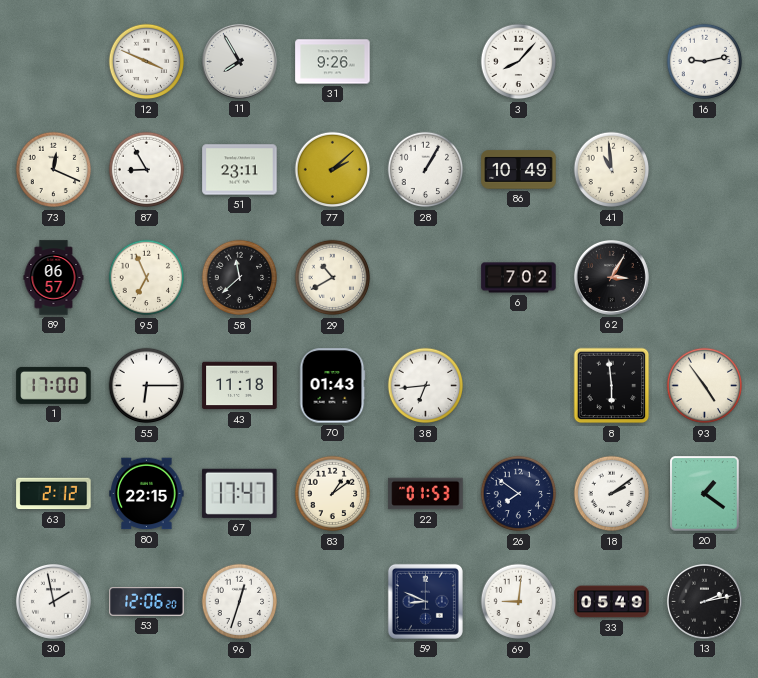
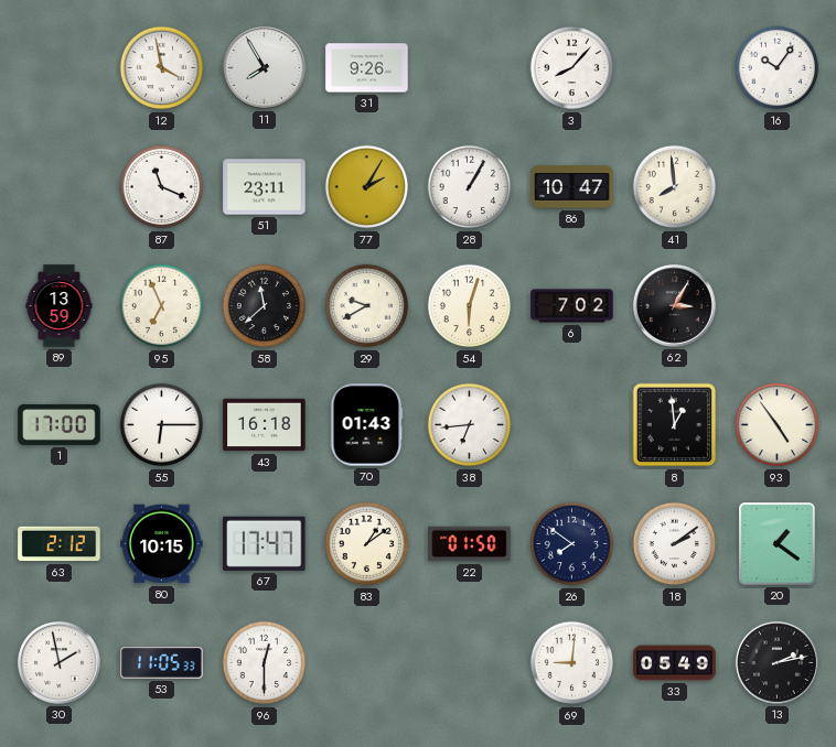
12: 3:49 -> 3:58
16: 9:13 -> 10:06
73: 12:19 -> none
87: 8:55 -> 11:19
77: 2:08 -> 2:05
86: 10:49 -> 10:47
41: 10:59 -> 7:59
89: 06:57 -> 13:59
29: 10:40 -> 9:40
54: none -> 6:03
43: 11:18 -> 16:18
8: 5:59 -> 12:59
80: 22:15 -> 10:15
22: 01:53 -> 01:50
53: 12:06 -> 11:05
96: 12:33 -> 12:30
59: 8:49 -> none
